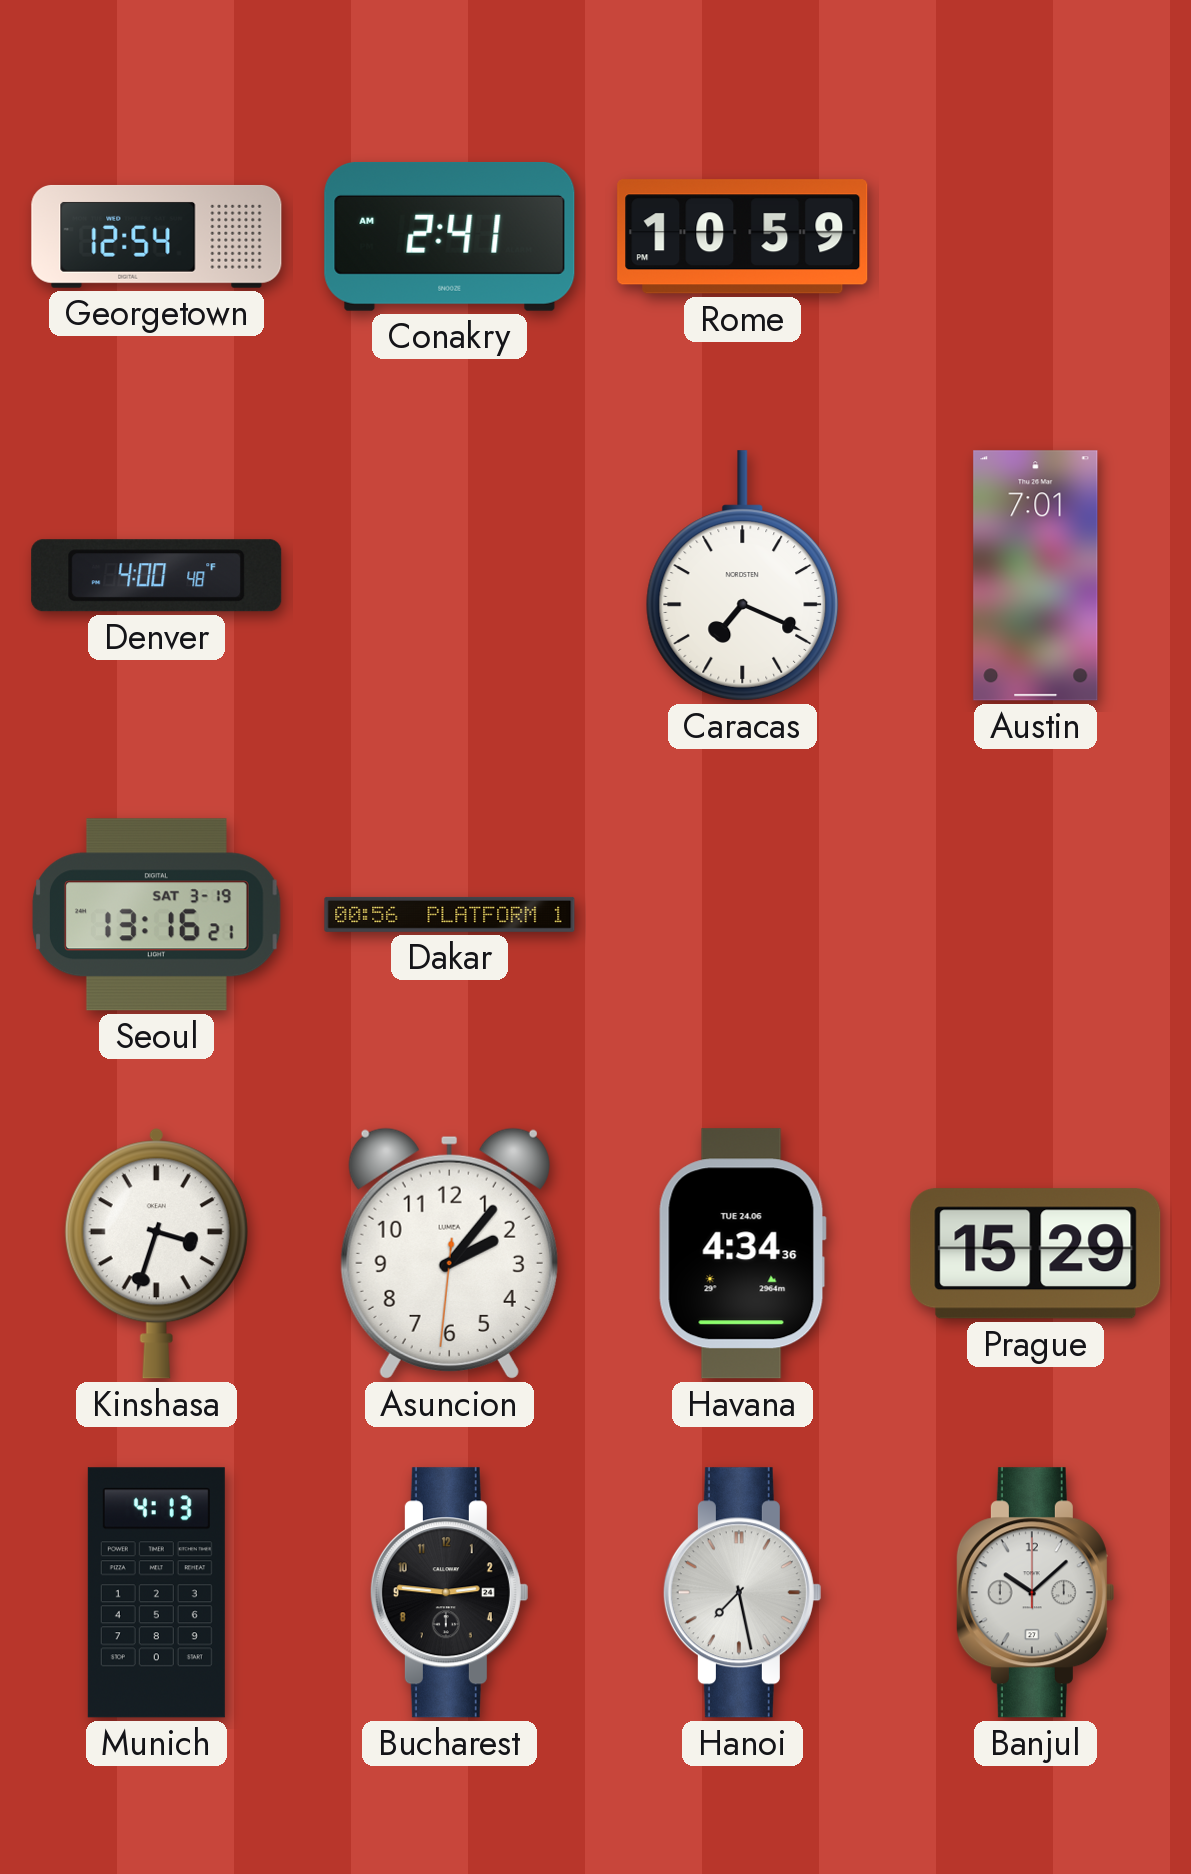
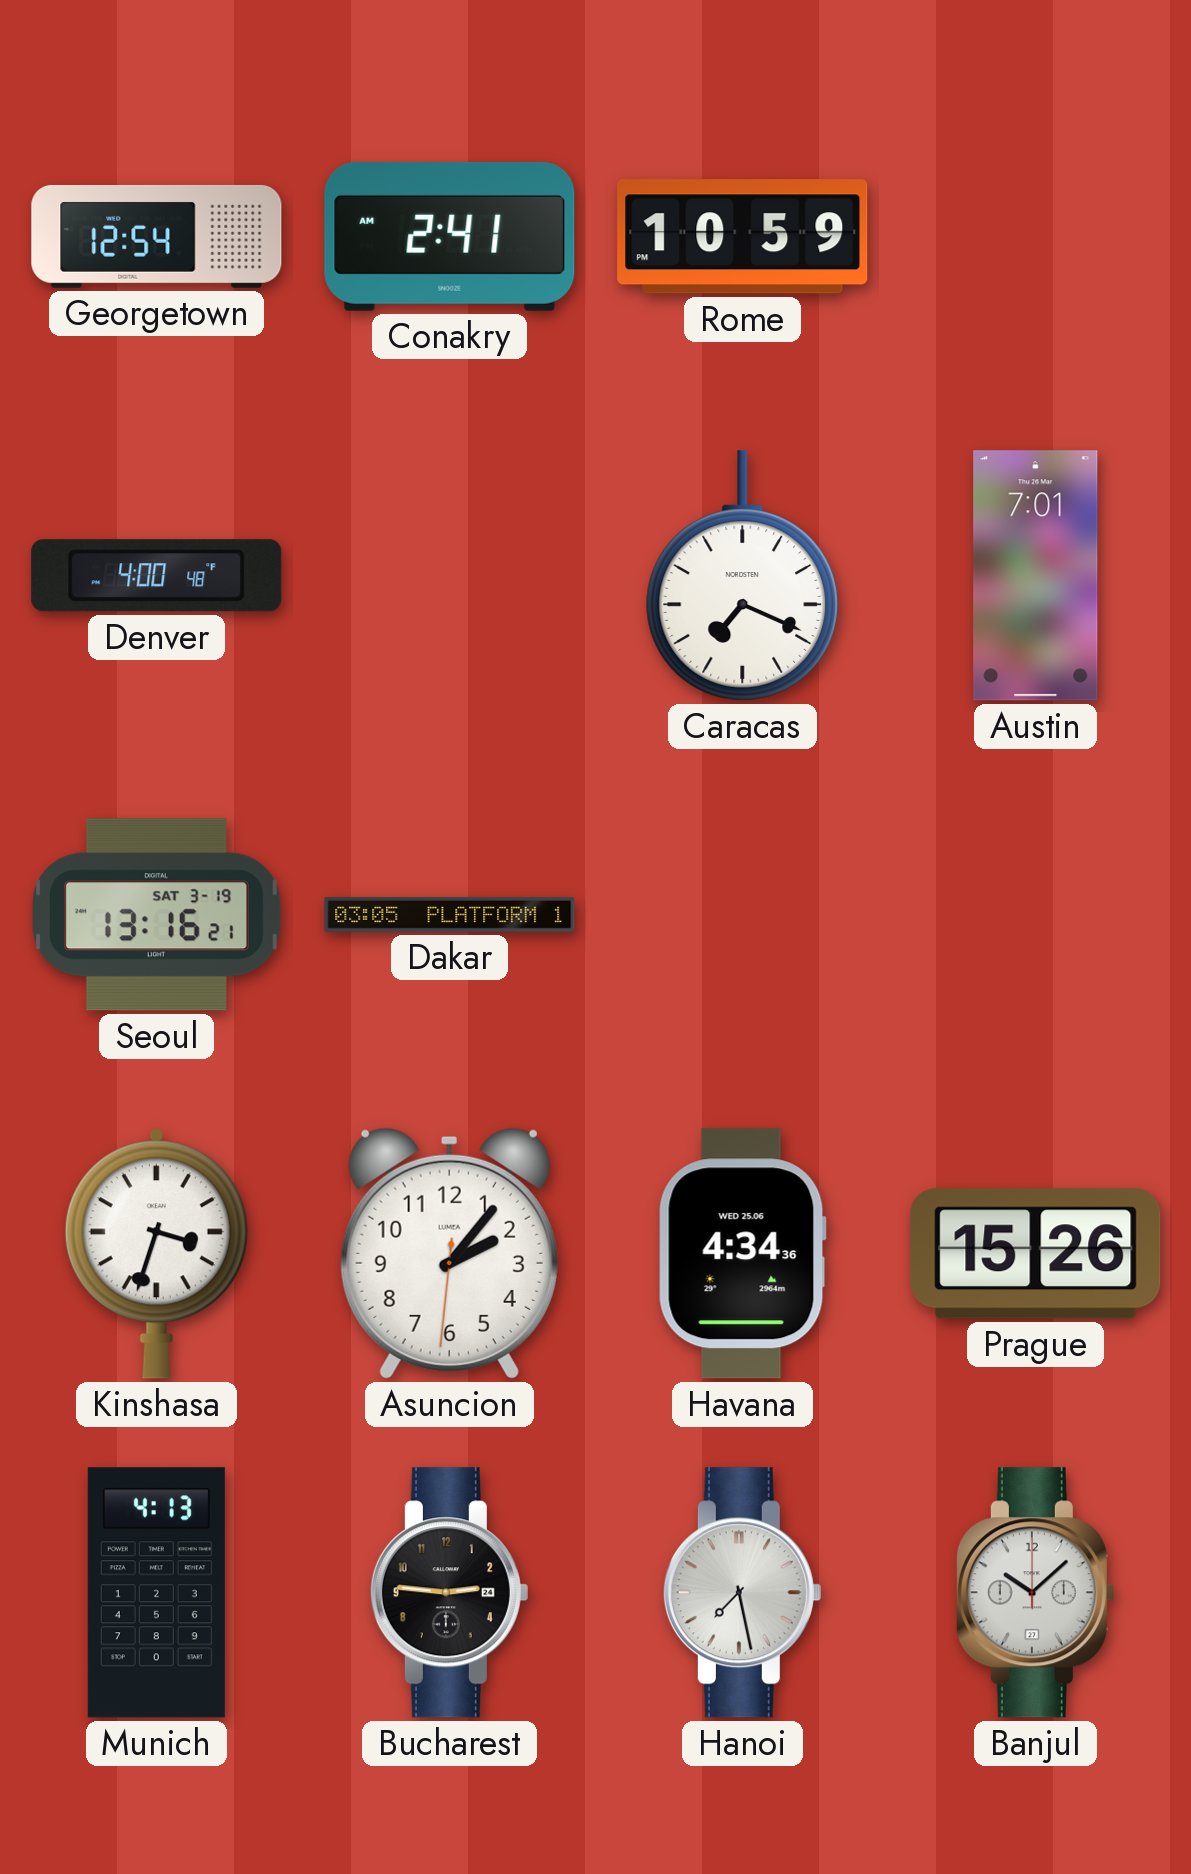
Dakar: 00:56 -> 03:05
Havana date: TUE 24.06 -> WED 25.06
Prague: 15:29 -> 15:26
